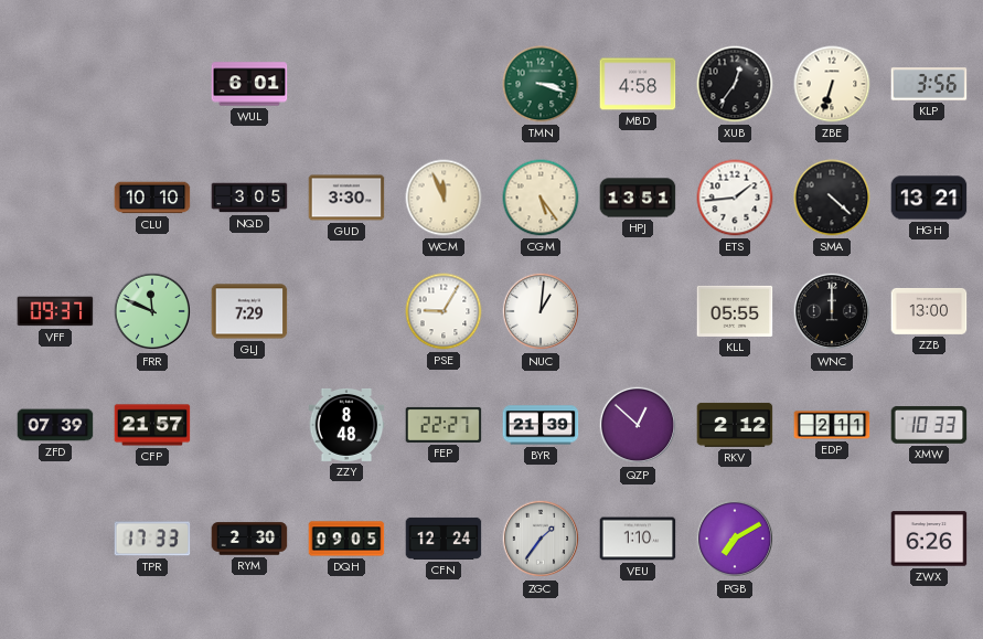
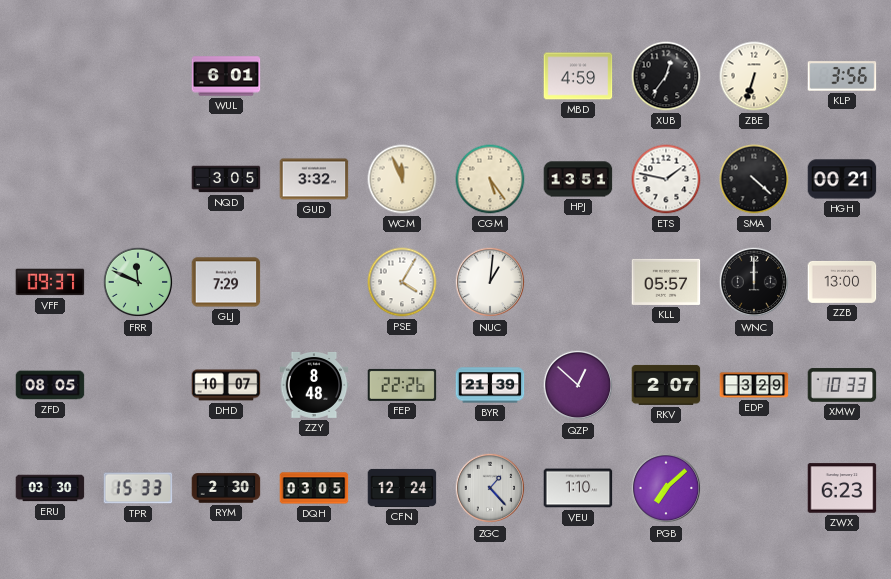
TMN: 3:18 -> none
MBD: 4:58 -> 4:59
CLU: 10:10 -> none
GUD: 3:30 -> 3:32
ETS: 1:44 -> 1:47
HGH: 13:21 -> 00:21
PSE: 9:05 -> 4:05
KLL: 05:55 -> 05:57
ZFD: 07:39 -> 08:05
CFP: 21:57 -> none
DHD: none -> 10:07
FEP: 22:27 -> 22:26
RKV: 2:12 -> 2:07
EDP: 2:11 -> 3:29
ERU: none -> 03:30
TPR: 17:33 -> 15:33
DQH: 09:05 -> 03:05
ZGC: 1:36 -> 1:23
PGB: 7:10 -> 7:08
ZWX: 6:26 -> 6:23
